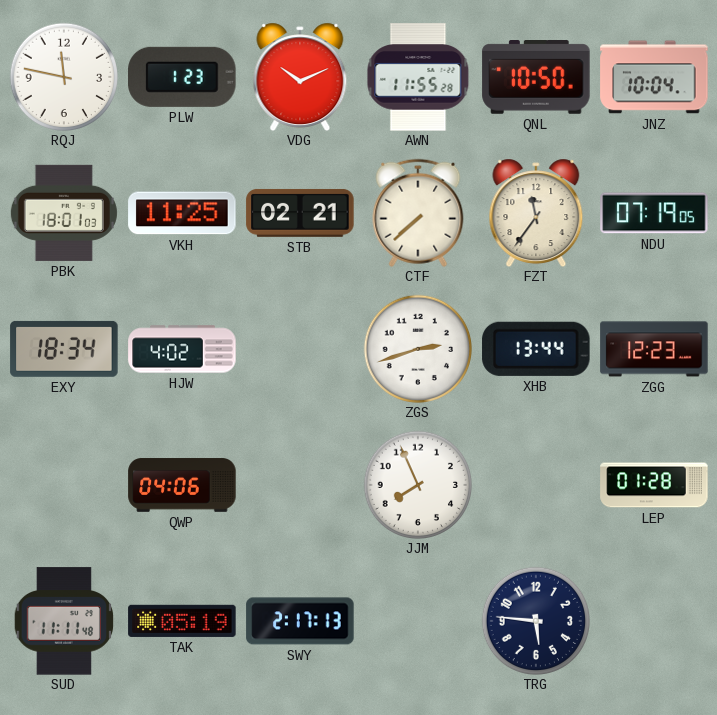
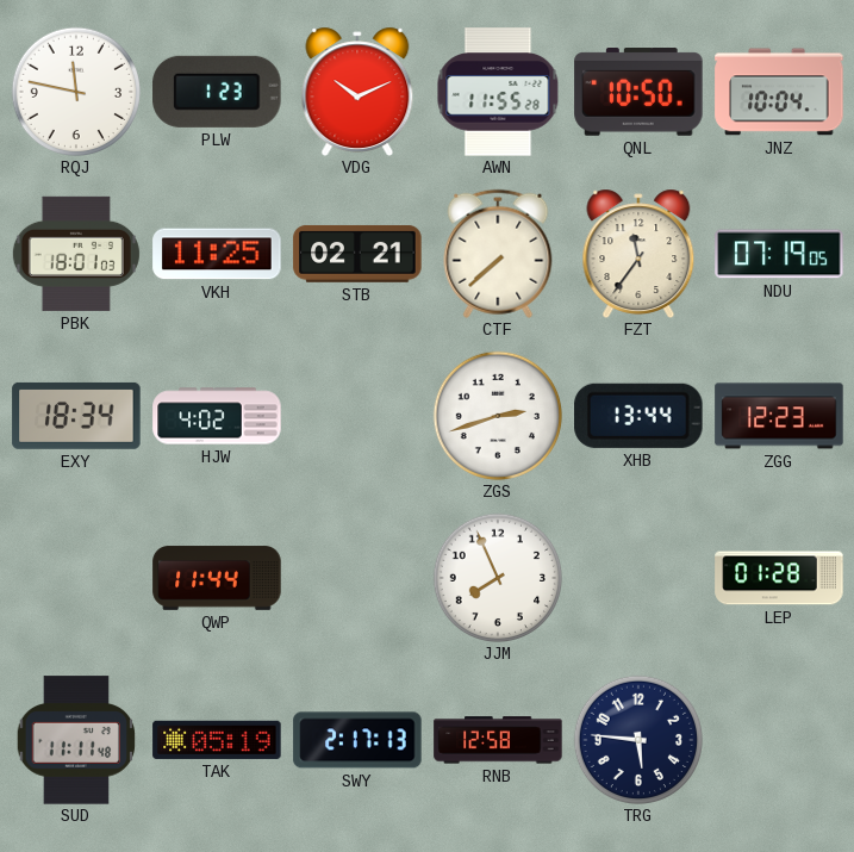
QWP: 04:06 -> 11:44
RNB: none -> 12:58
